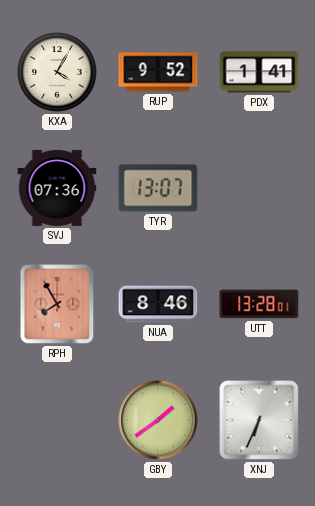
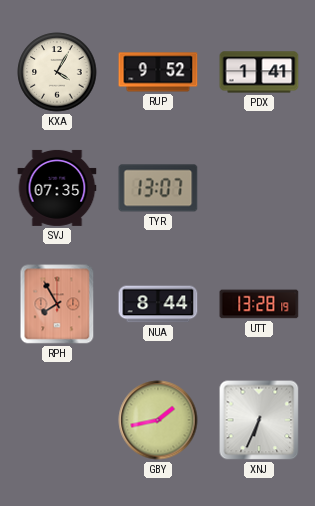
SVJ: 07:36 -> 07:35
NUA: 8:46 -> 8:44
UTT: 13:28:01 -> 13:28:19
GBY: 1:39 -> 1:43
